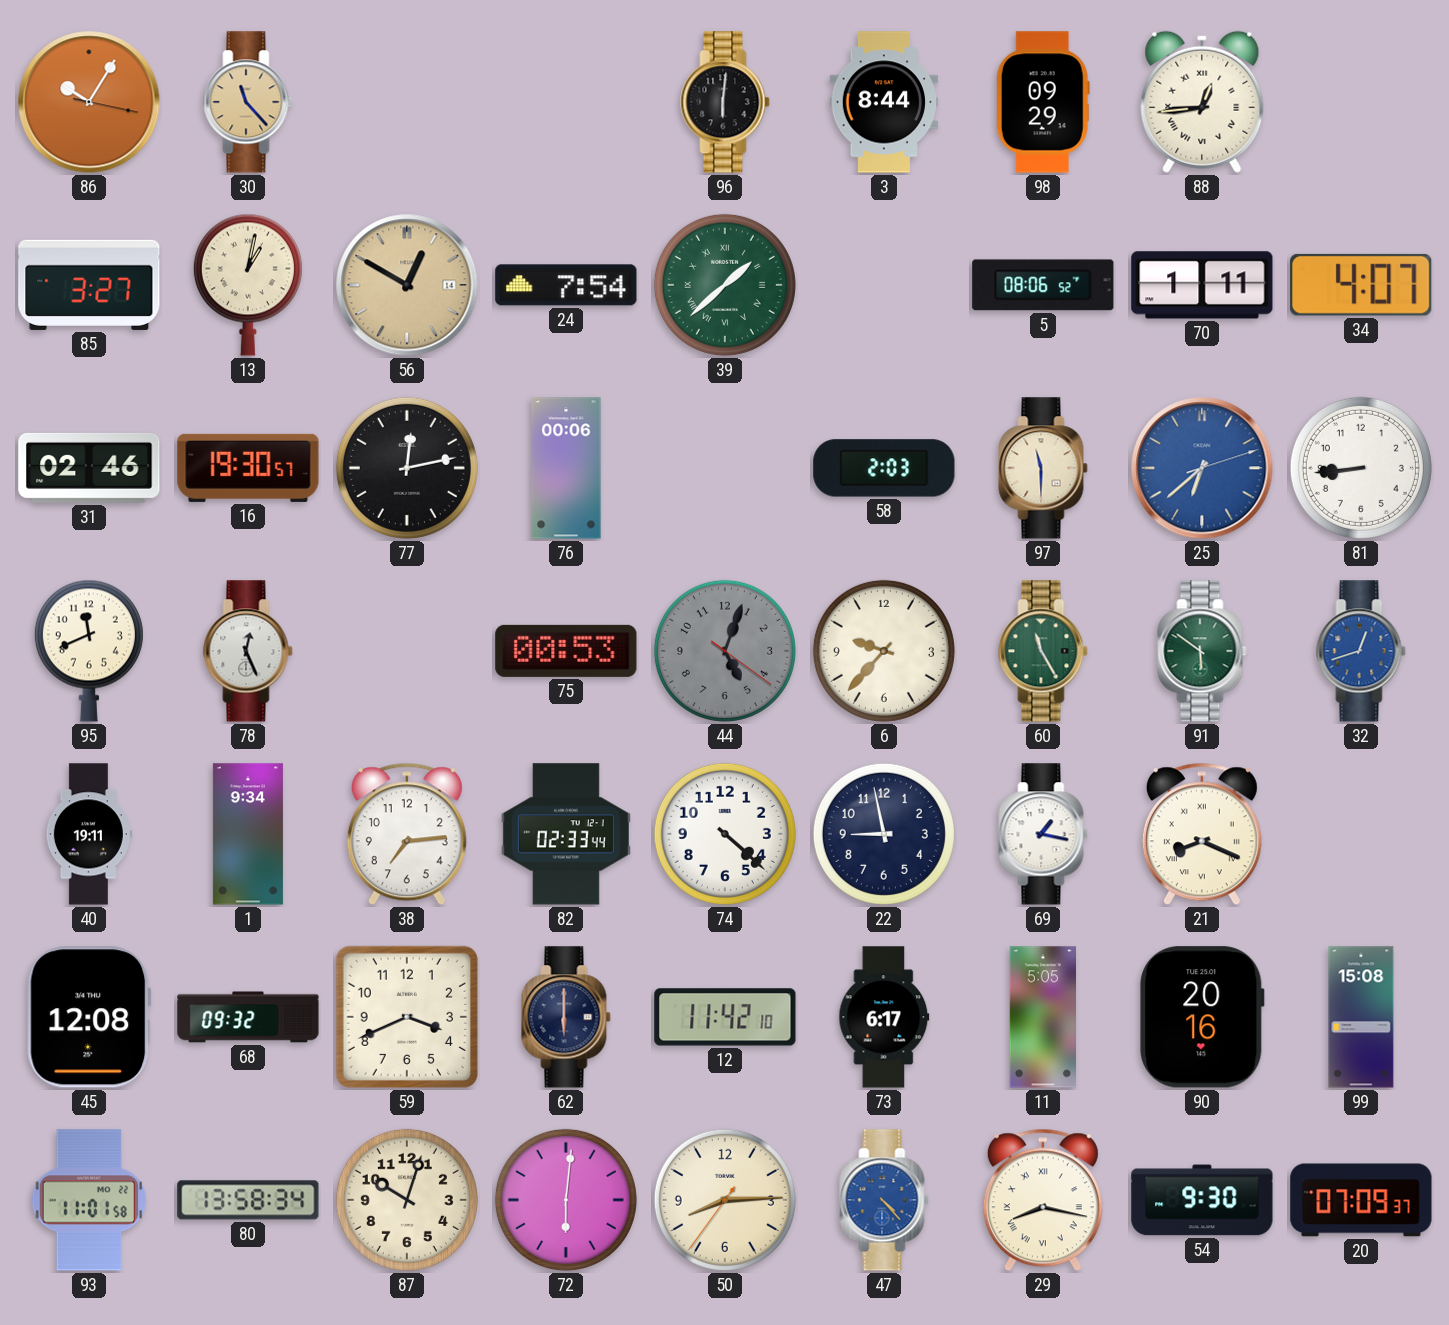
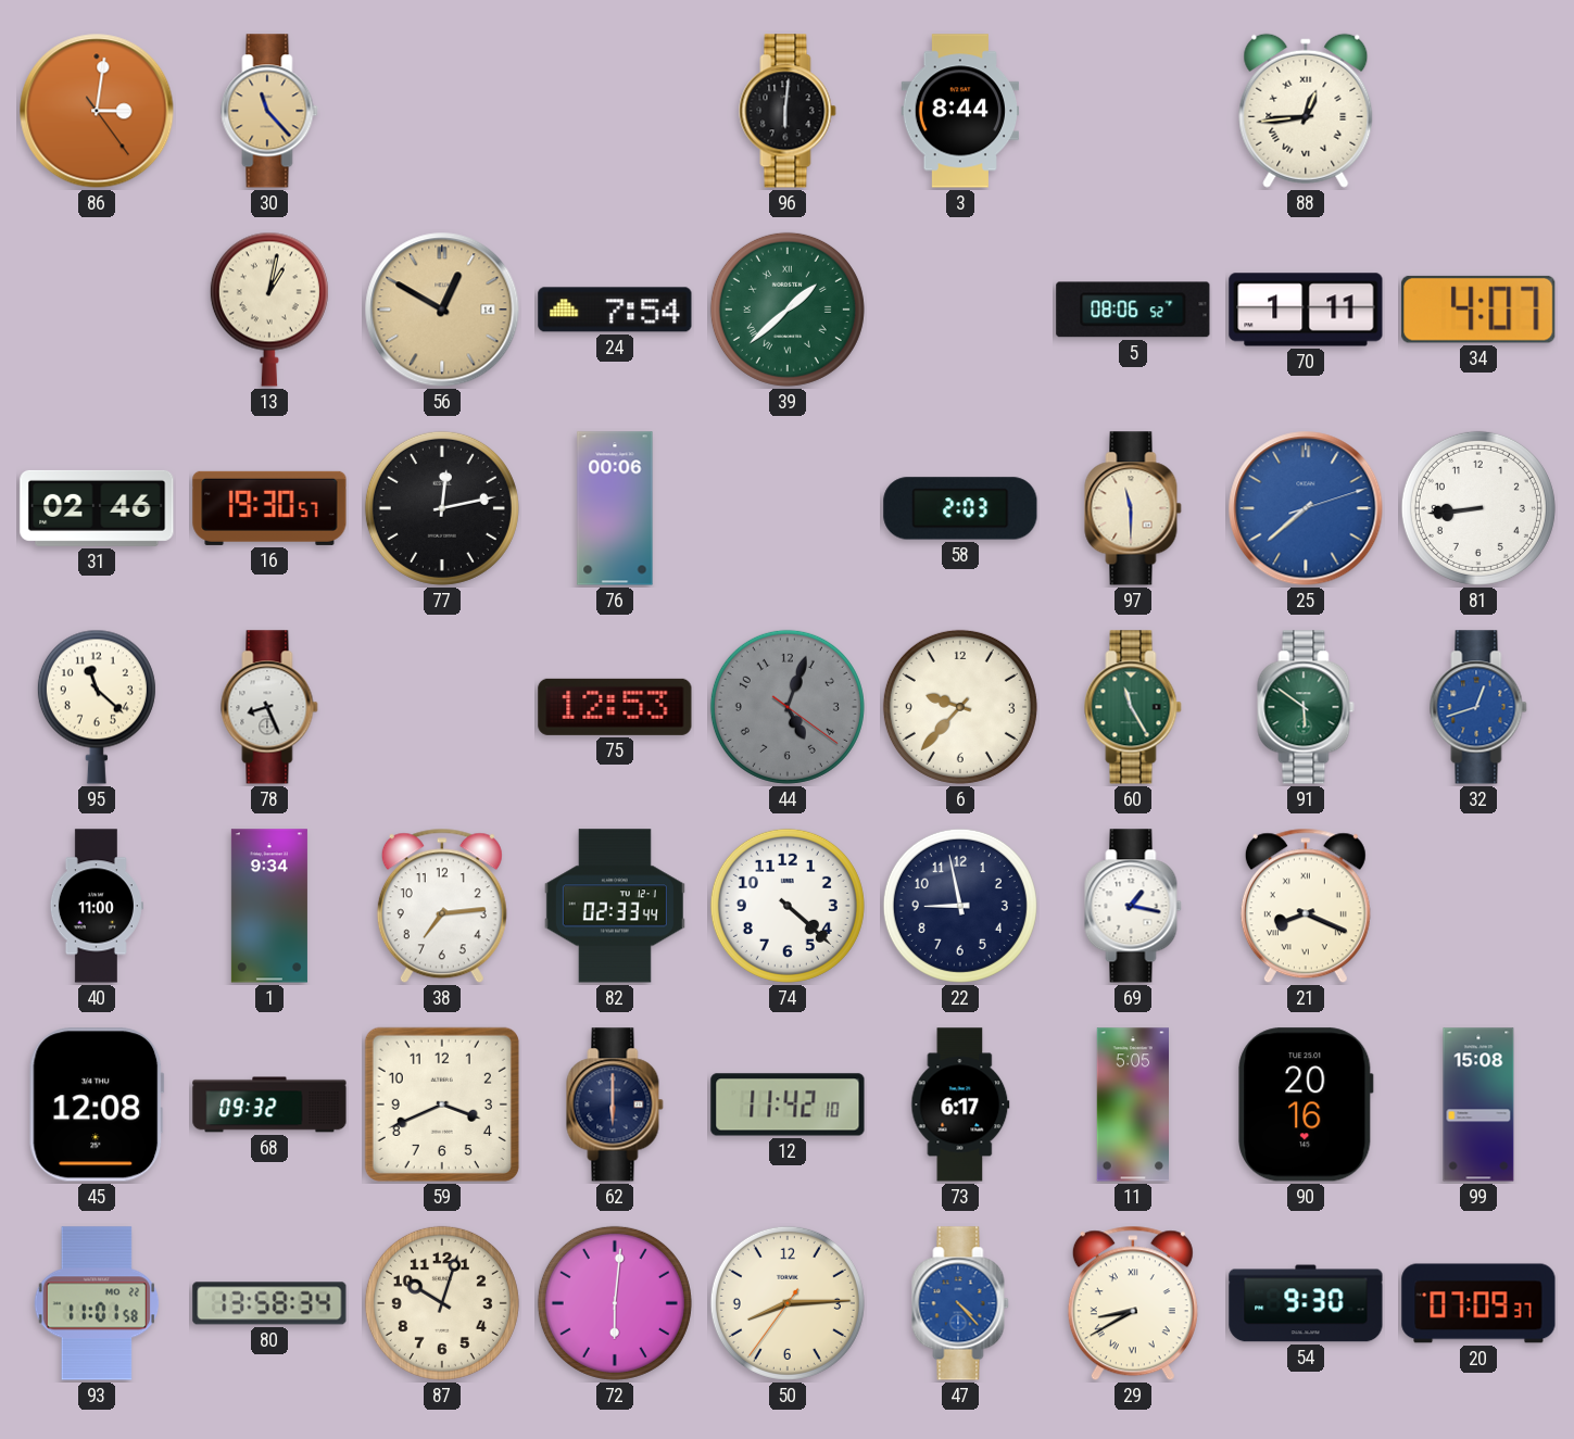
86: 10:05 -> 3:01
98: 09:29 -> none
85: 3:27 -> none
25: 6:38 -> 7:38
95: 11:41 -> 11:22
78: 12:26 -> 8:26
75: 00:53 -> 12:53
40: 19:11 -> 11:00
29: 8:17 -> 8:40
